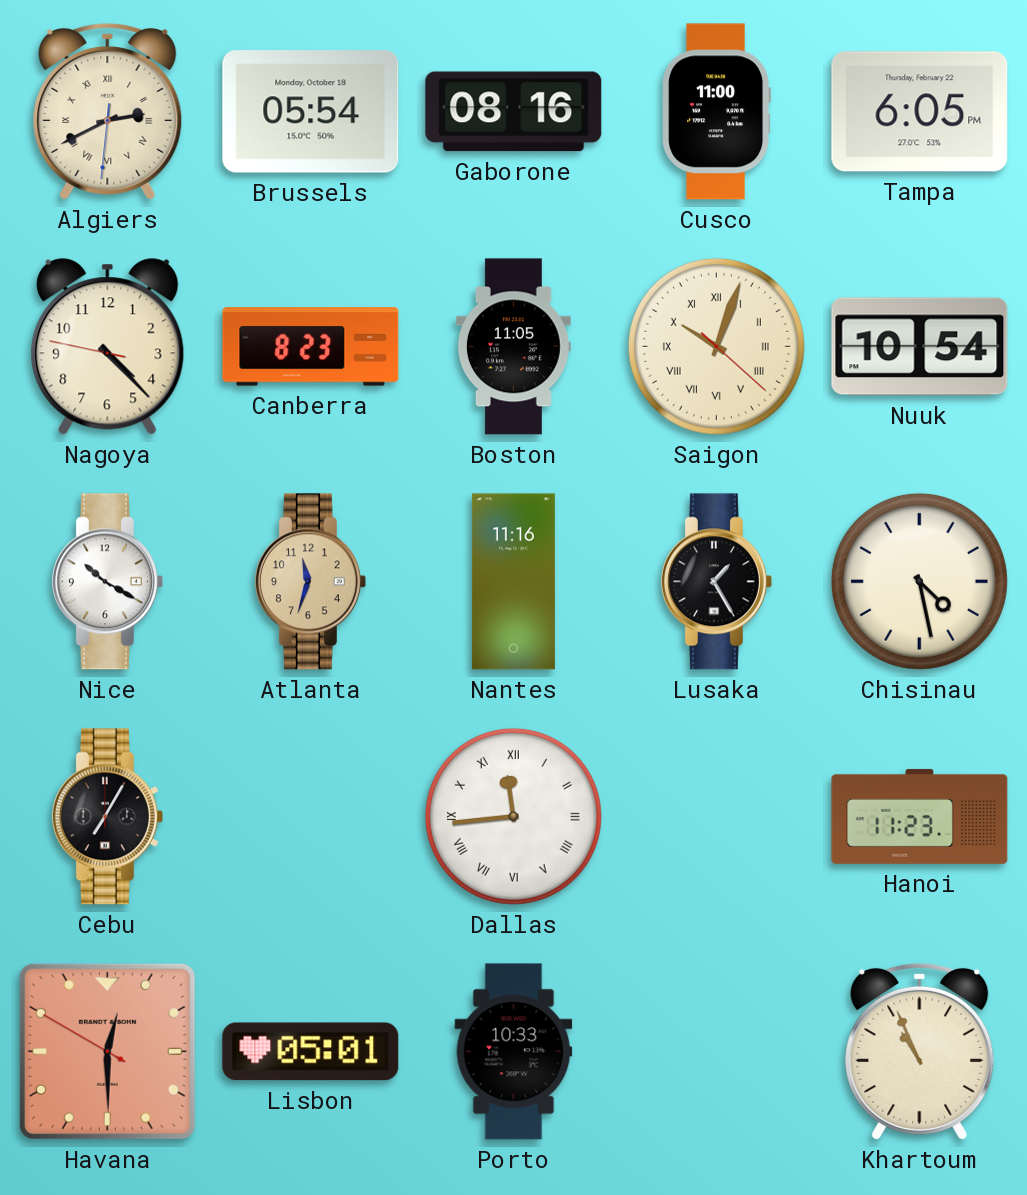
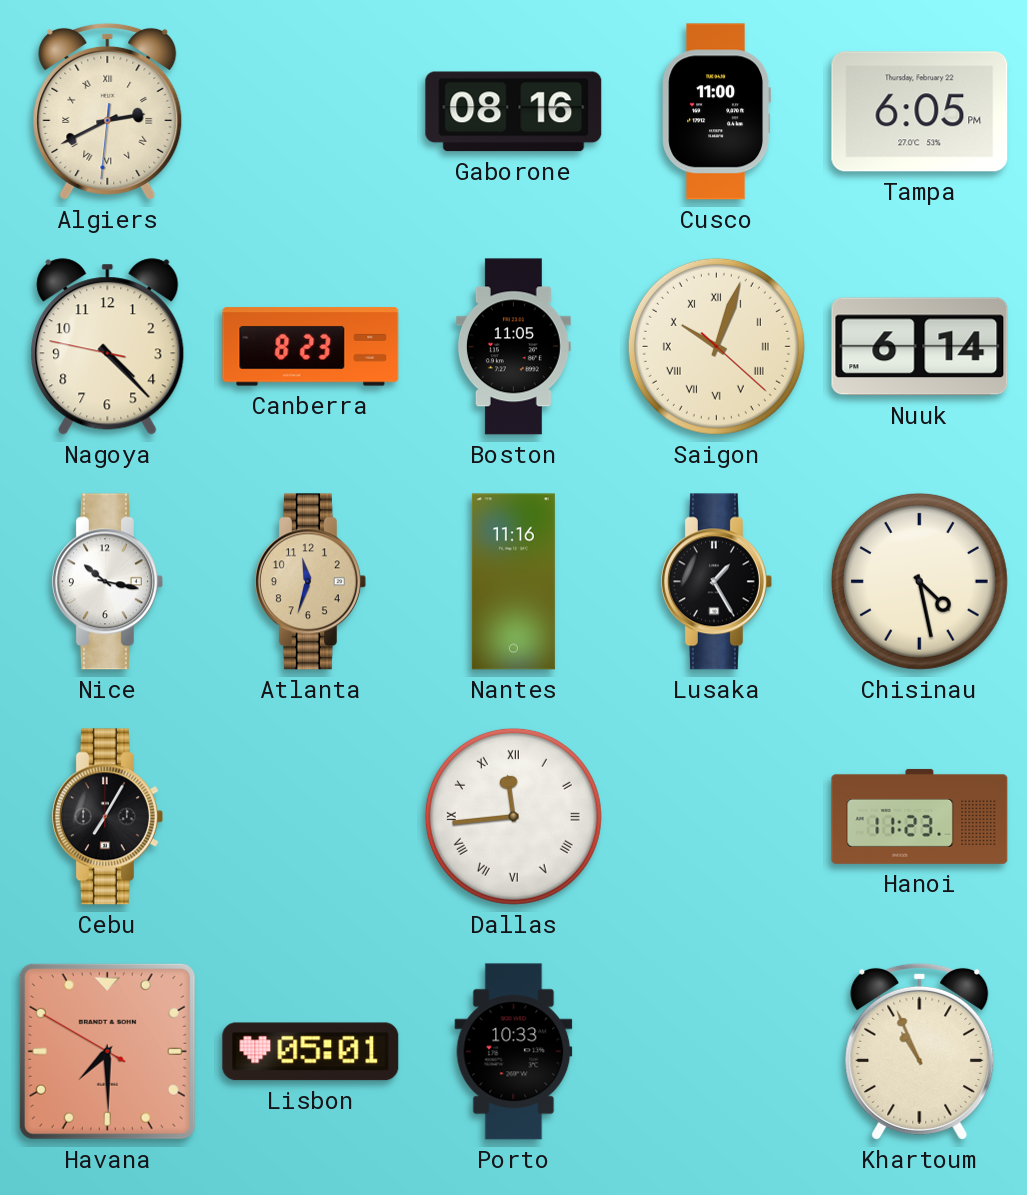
Brussels: 05:54 -> none
Nuuk: 10:54 -> 6:14
Nice: 10:20 -> 10:17
Havana: 12:29 -> 7:29
